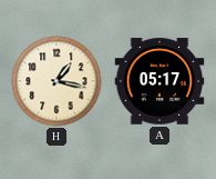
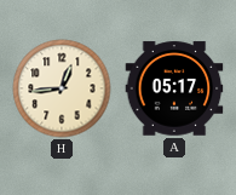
H: 1:17 -> 12:44
